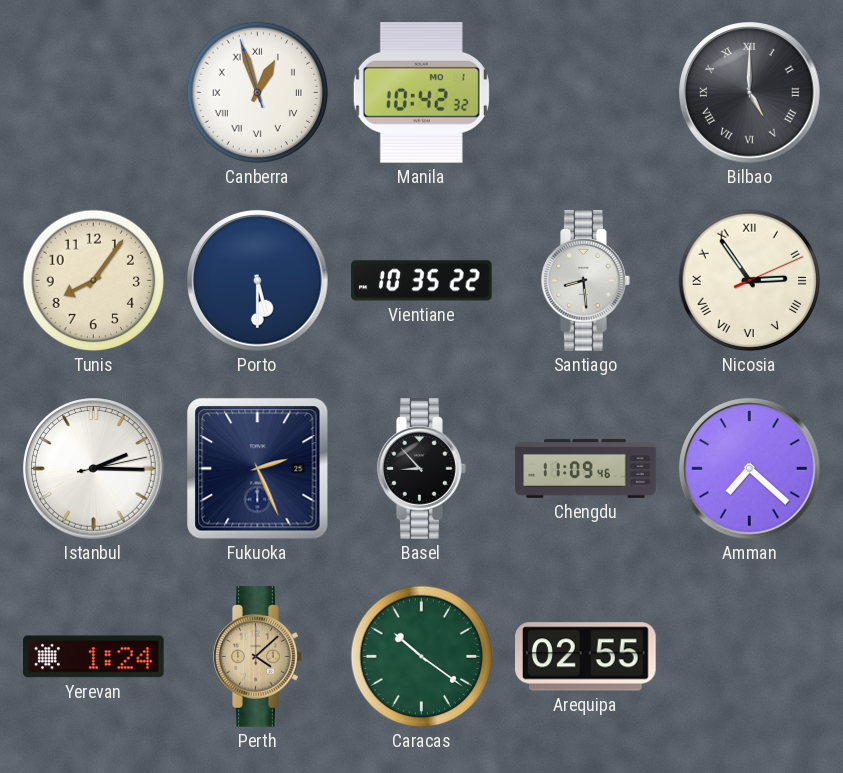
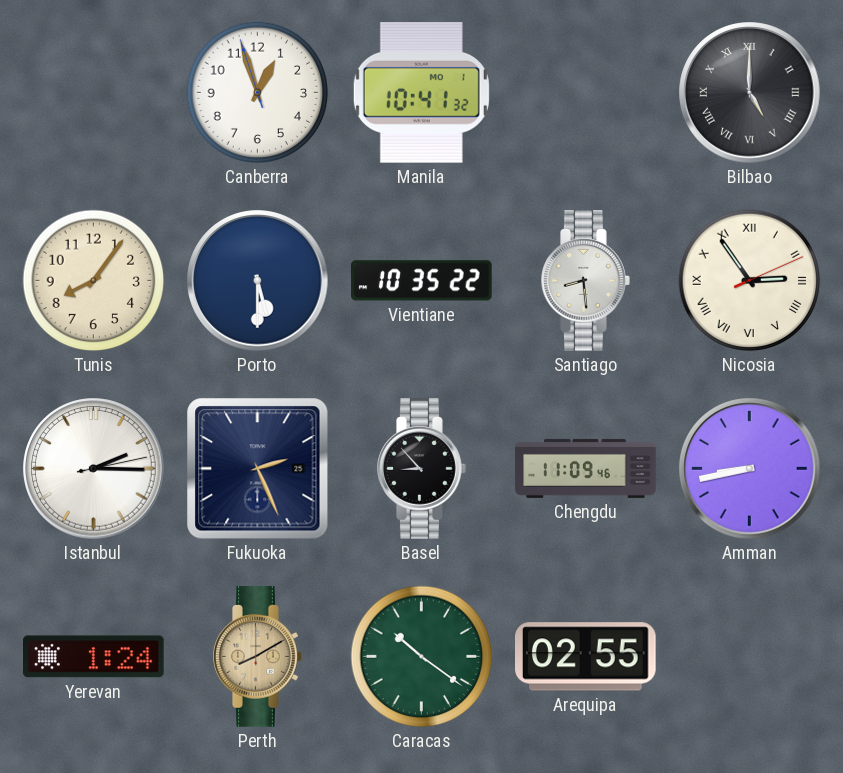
Canberra numerals: Roman -> Arabic
Manila: 10:42 -> 10:41
Amman: 7:22 -> 8:43
Perth: 4:08 -> 8:10
